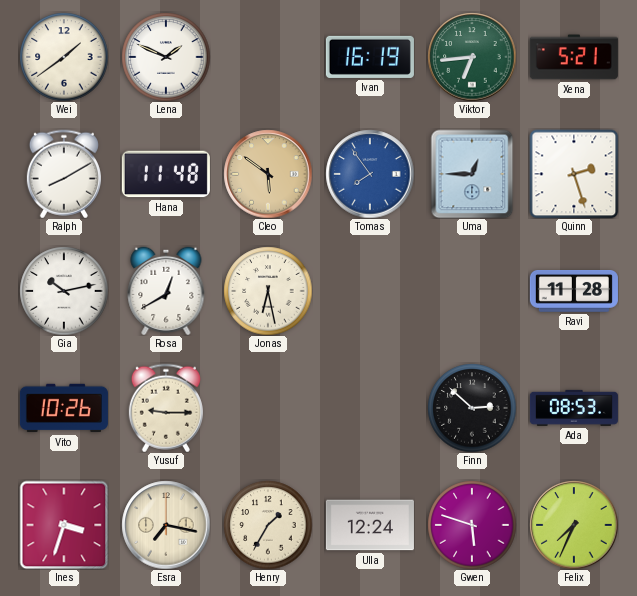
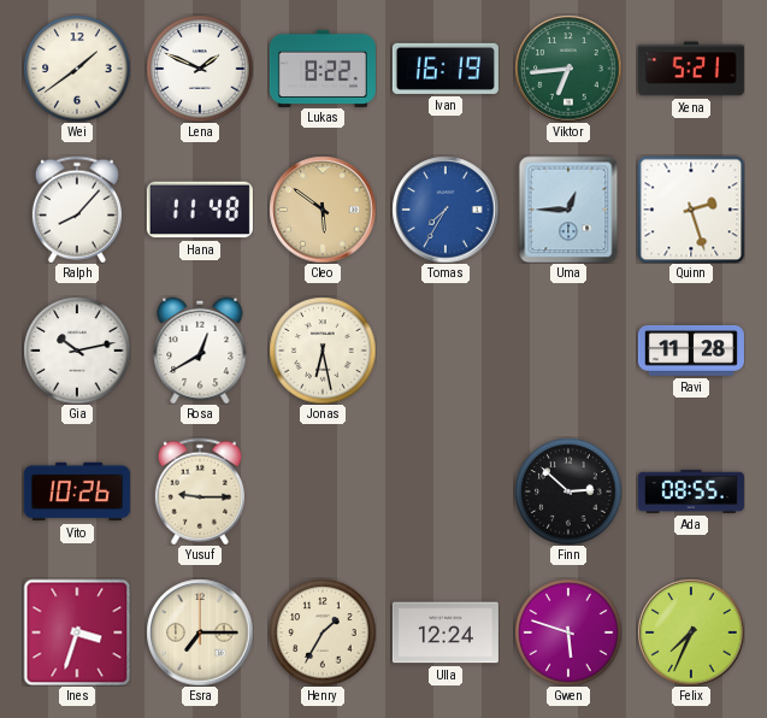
Lukas: none -> 8:22
Ralph: 8:10 -> 8:07
Tomas: 7:54 -> 7:35
Ada: 08:53 -> 08:55
Esra: 7:17 -> 7:15
